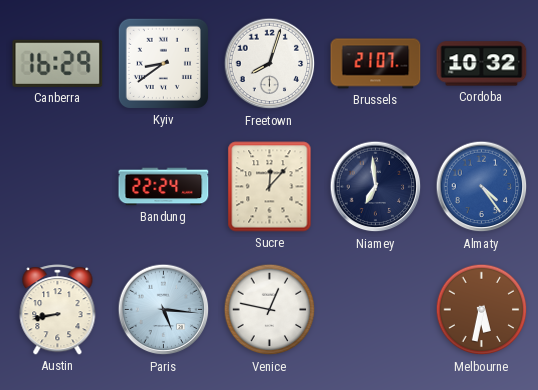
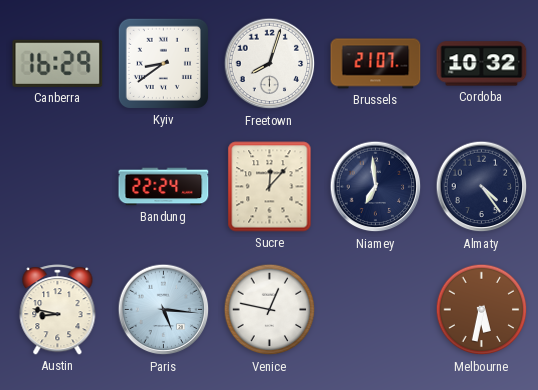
Almaty dial: blue -> navy
Austin: 8:43 -> 8:47
